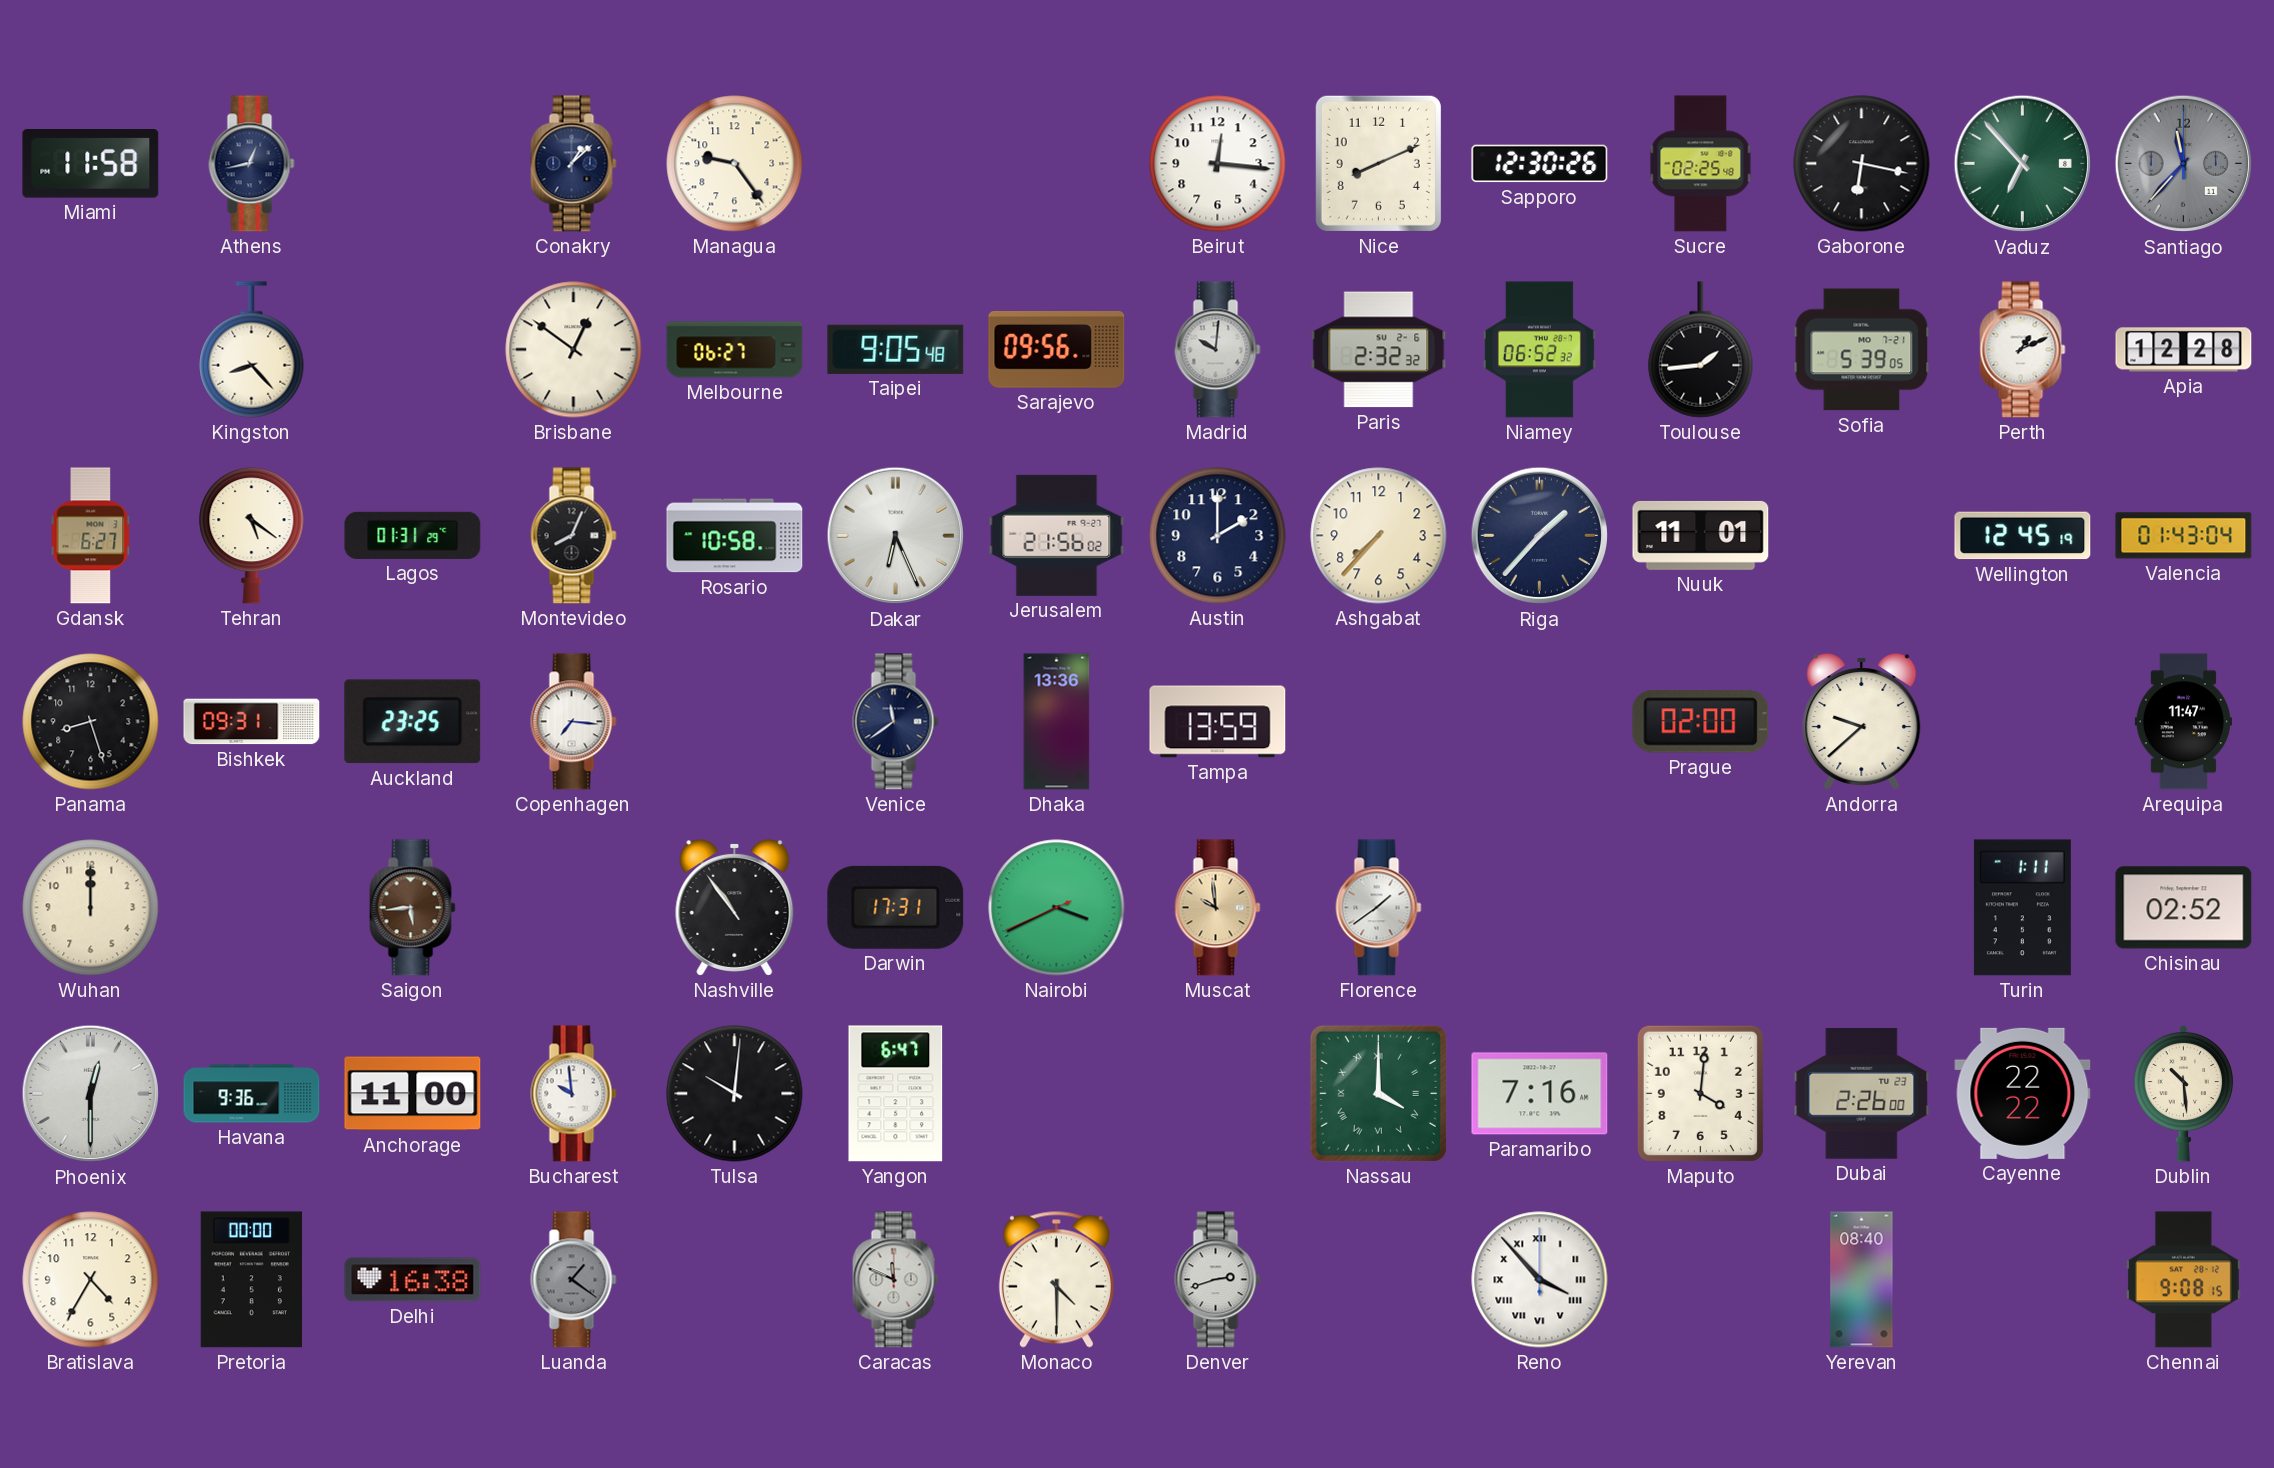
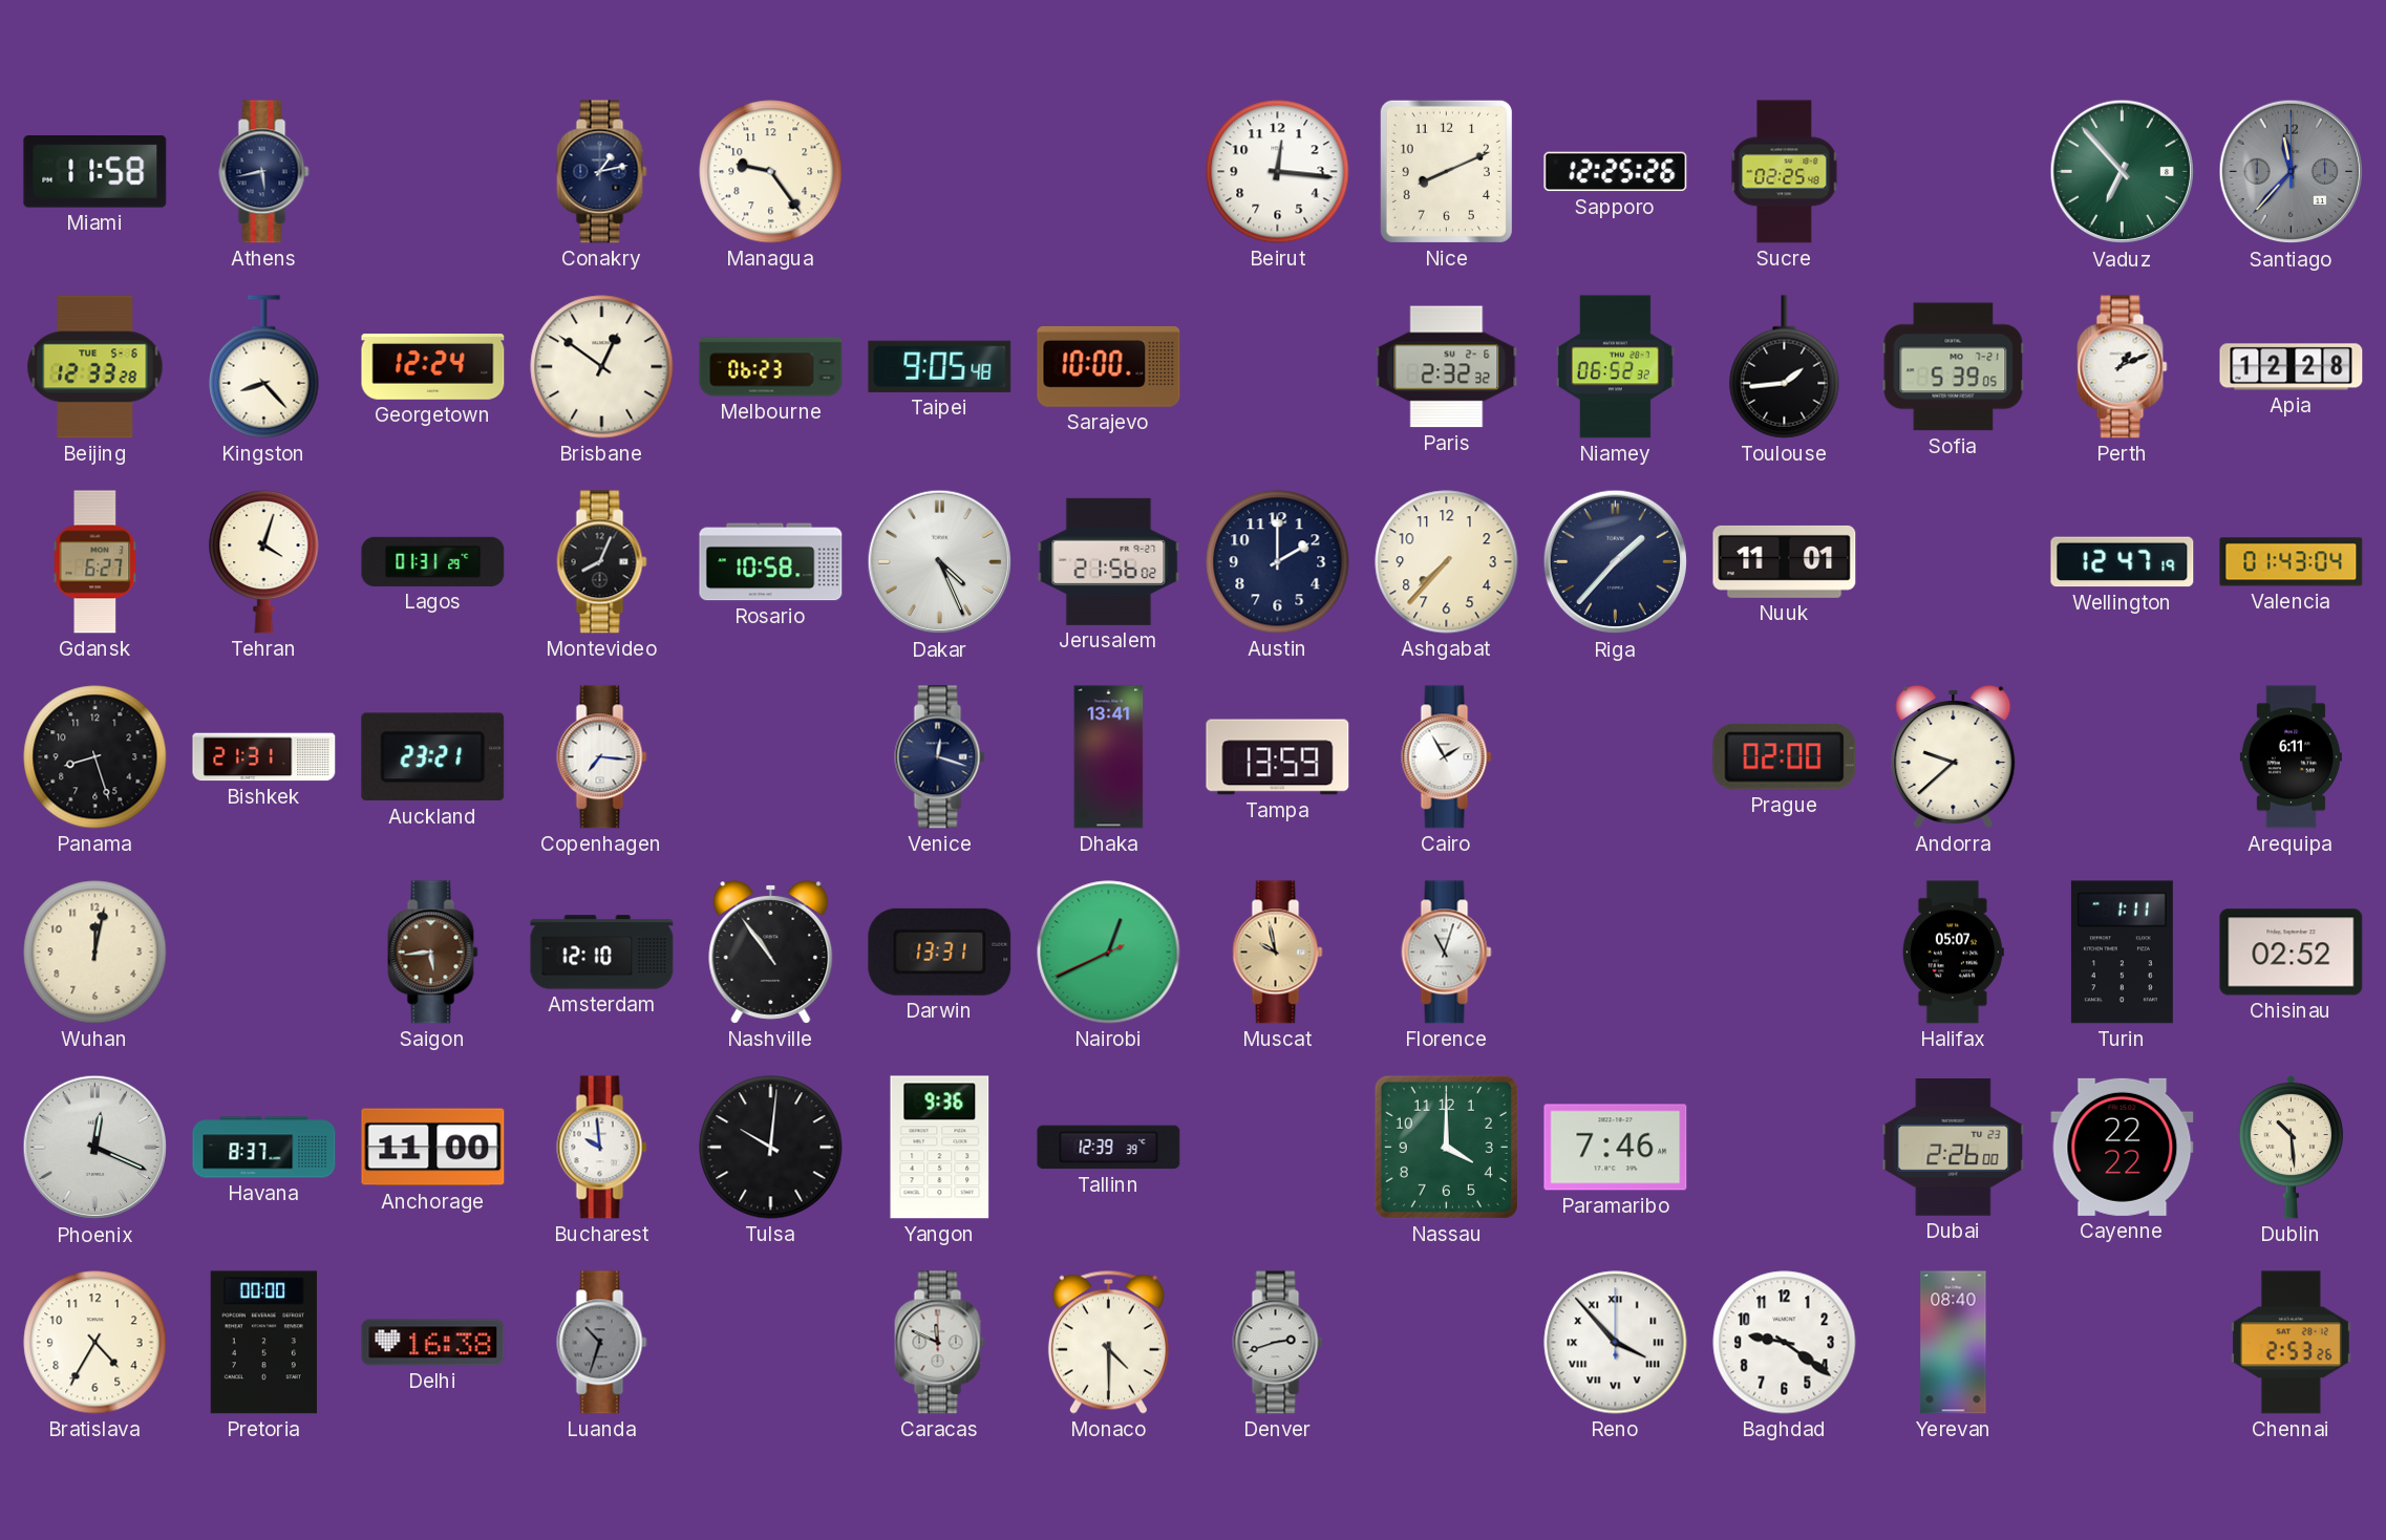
Athens: 12:43 -> 5:43
Conakry: 1:08 -> 1:13
Sapporo: 12:30 -> 12:25
Gaborone: 6:17 -> none
Beijing: none -> 12:33
Georgetown: none -> 12:24
Melbourne: 06:27 -> 06:23
Sarajevo: 09:56 -> 10:00
Madrid: 10:01 -> none
Tehran: 5:21 -> 4:03
Dakar: 6:26 -> 4:26
Wellington: 12:45 -> 12:47
Bishkek: 09:31 -> 21:31
Auckland: 23:25 -> 23:21
Venice: 11:39 -> 12:18
Dhaka: 13:36 -> 13:41
Cairo: none -> 1:55
Arequipa: 11:47 -> 6:11
Wuhan: 12:00 -> 12:02
Amsterdam: none -> 12:10
Darwin: 17:31 -> 13:31
Nairobi: 3:40 -> 12:40
Muscat: 9:59 -> 9:58
Florence: 1:39 -> 11:03
Halifax: none -> 05:07
Phoenix: 12:30 -> 12:19
Havana: 9:36 -> 8:37
Yangon: 6:47 -> 9:36
Tallinn: none -> 12:39
Nassau numerals: Roman -> Arabic
Paramaribo: 7:16 -> 7:46
Maputo: 4:01 -> none
Luanda: 1:21 -> 10:33
Baghdad: none -> 9:21
Chennai: 9:08 -> 2:53
